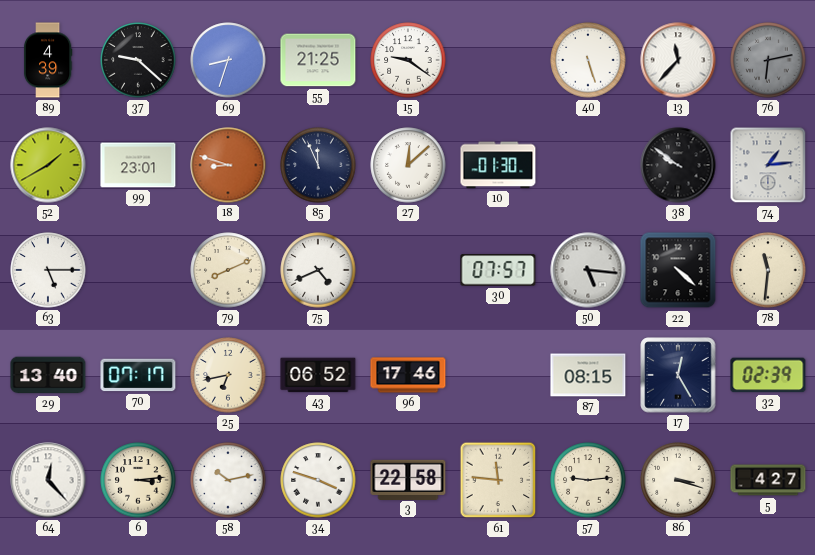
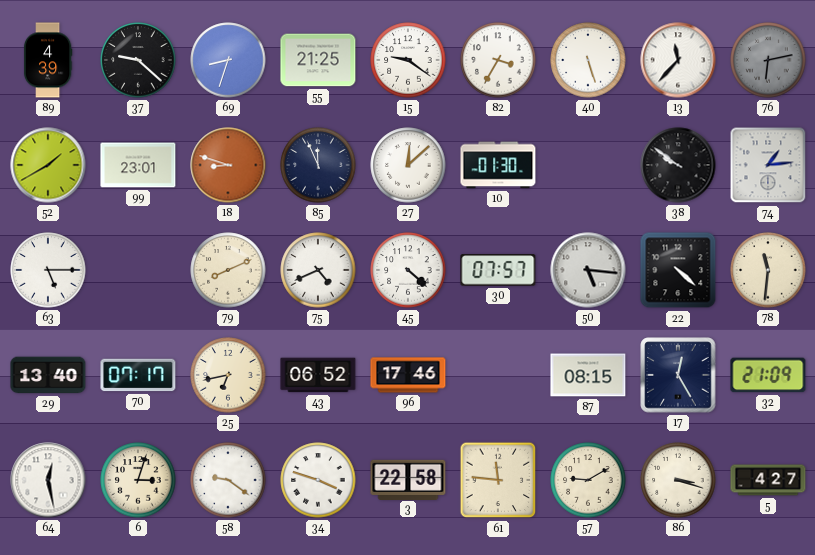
82: none -> 3:35
45: none -> 4:22
32: 02:39 -> 21:09
64: 12:23 -> 12:28
6: 3:14 -> 3:03
58: 10:13 -> 9:21
57: 9:14 -> 9:10
